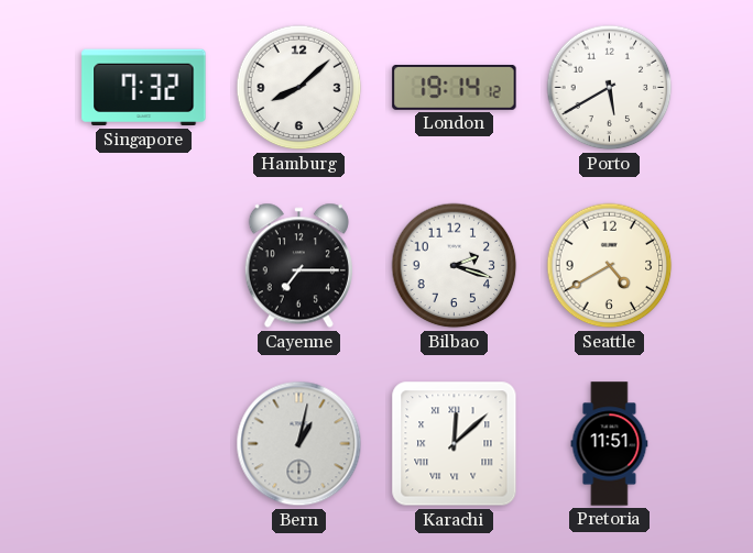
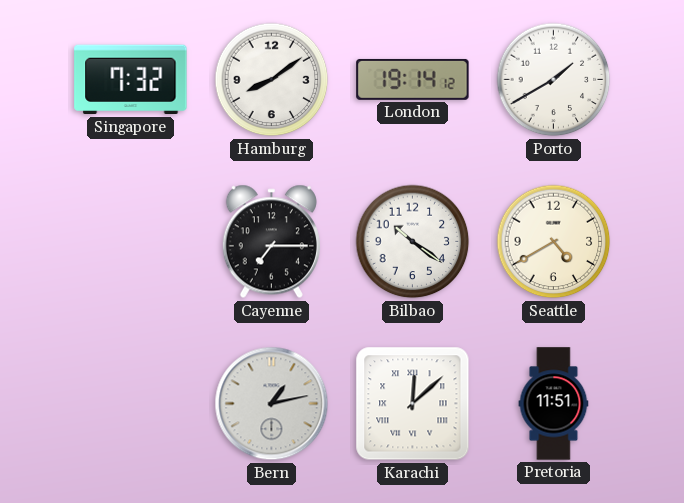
Hamburg: 8:08 -> 8:09
Porto: 5:40 -> 1:40
Bilbao: 2:18 -> 10:21
Bern: 1:02 -> 1:13
